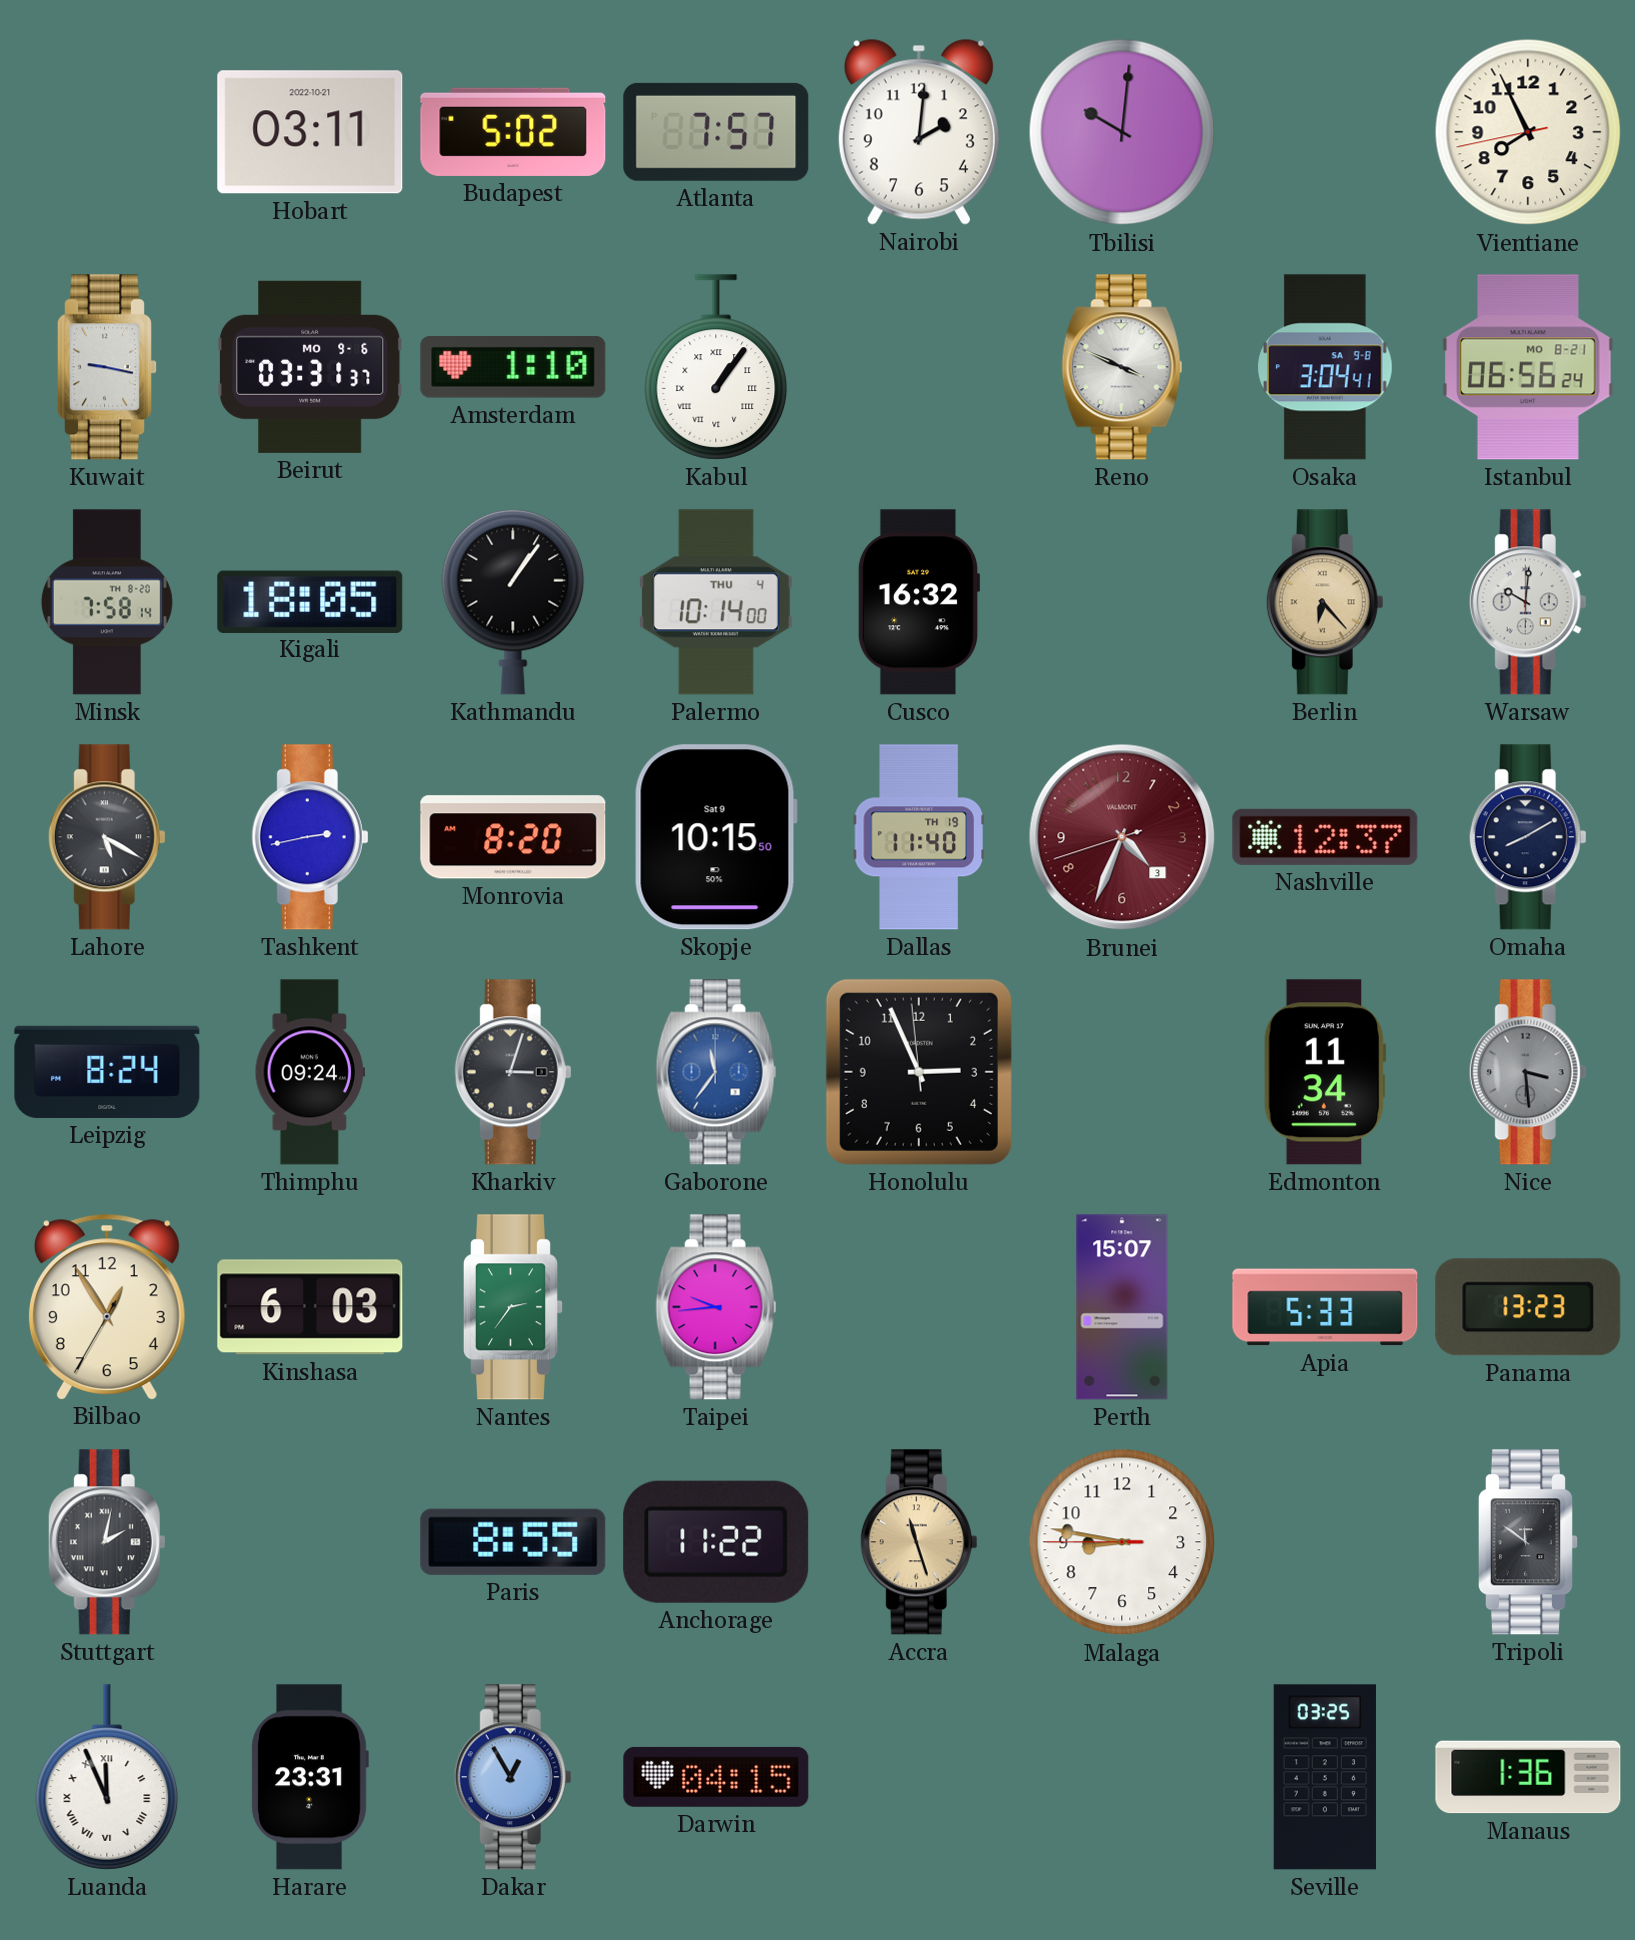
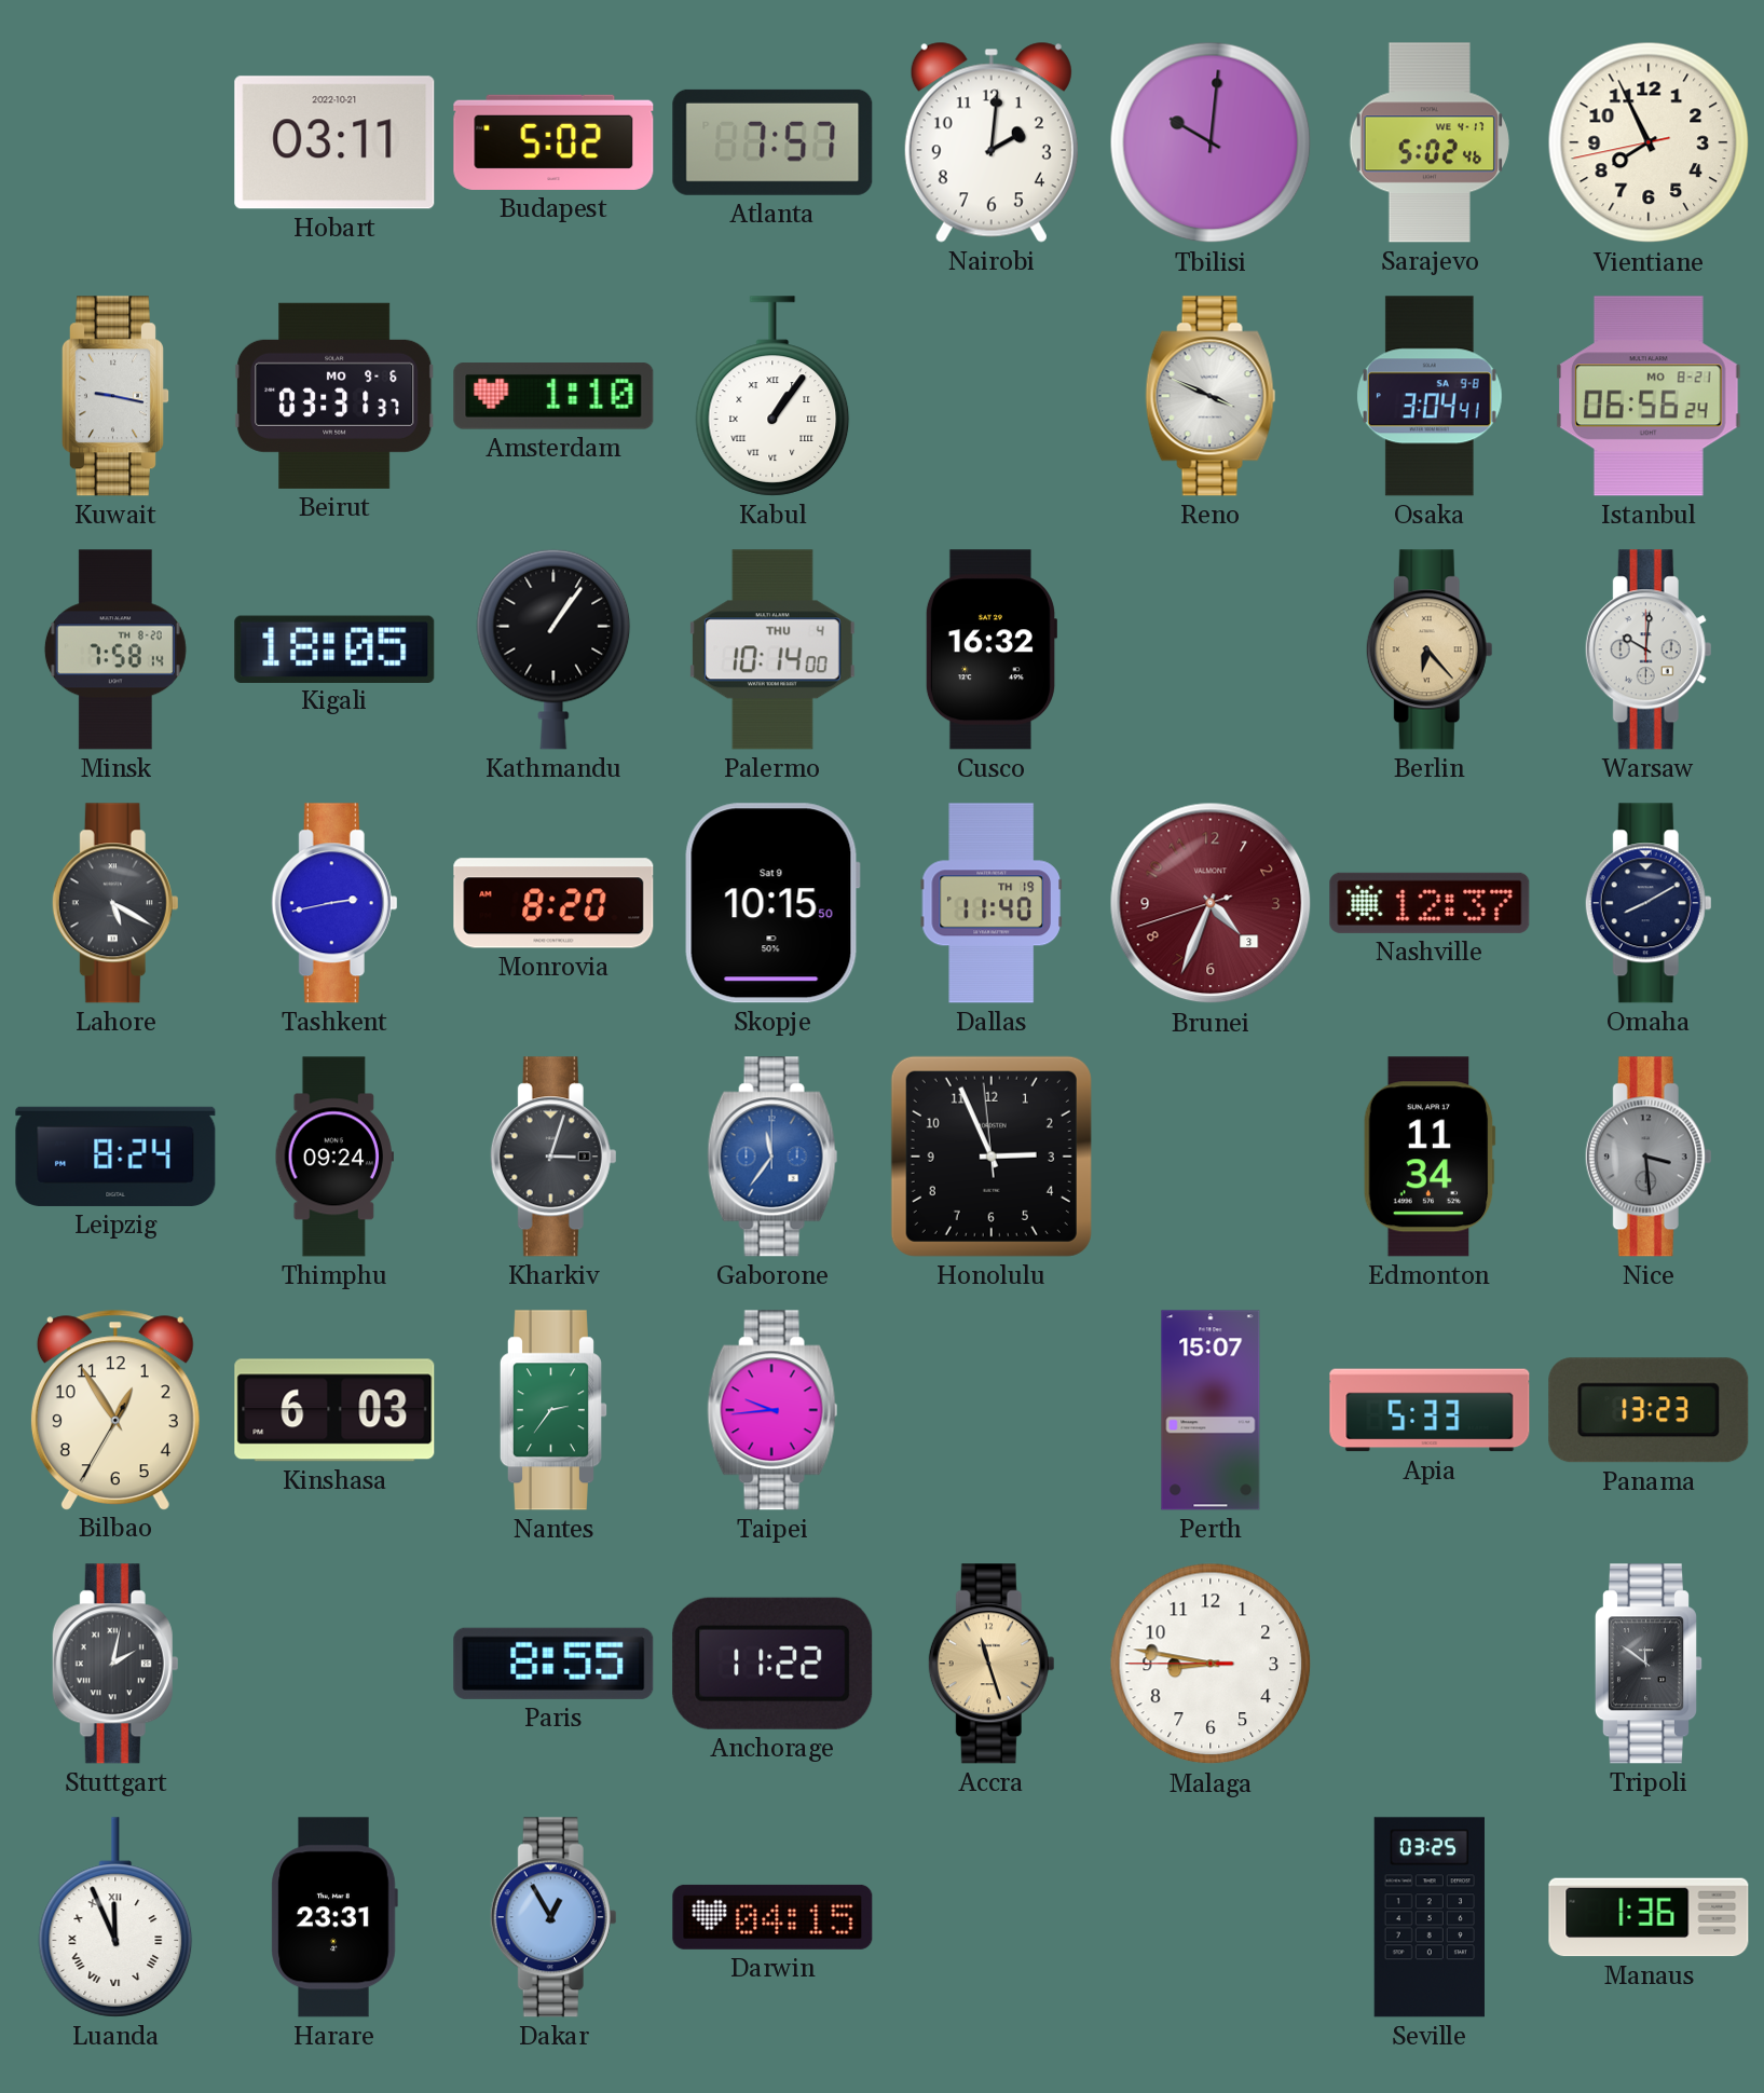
Sarajevo: none -> 5:02
